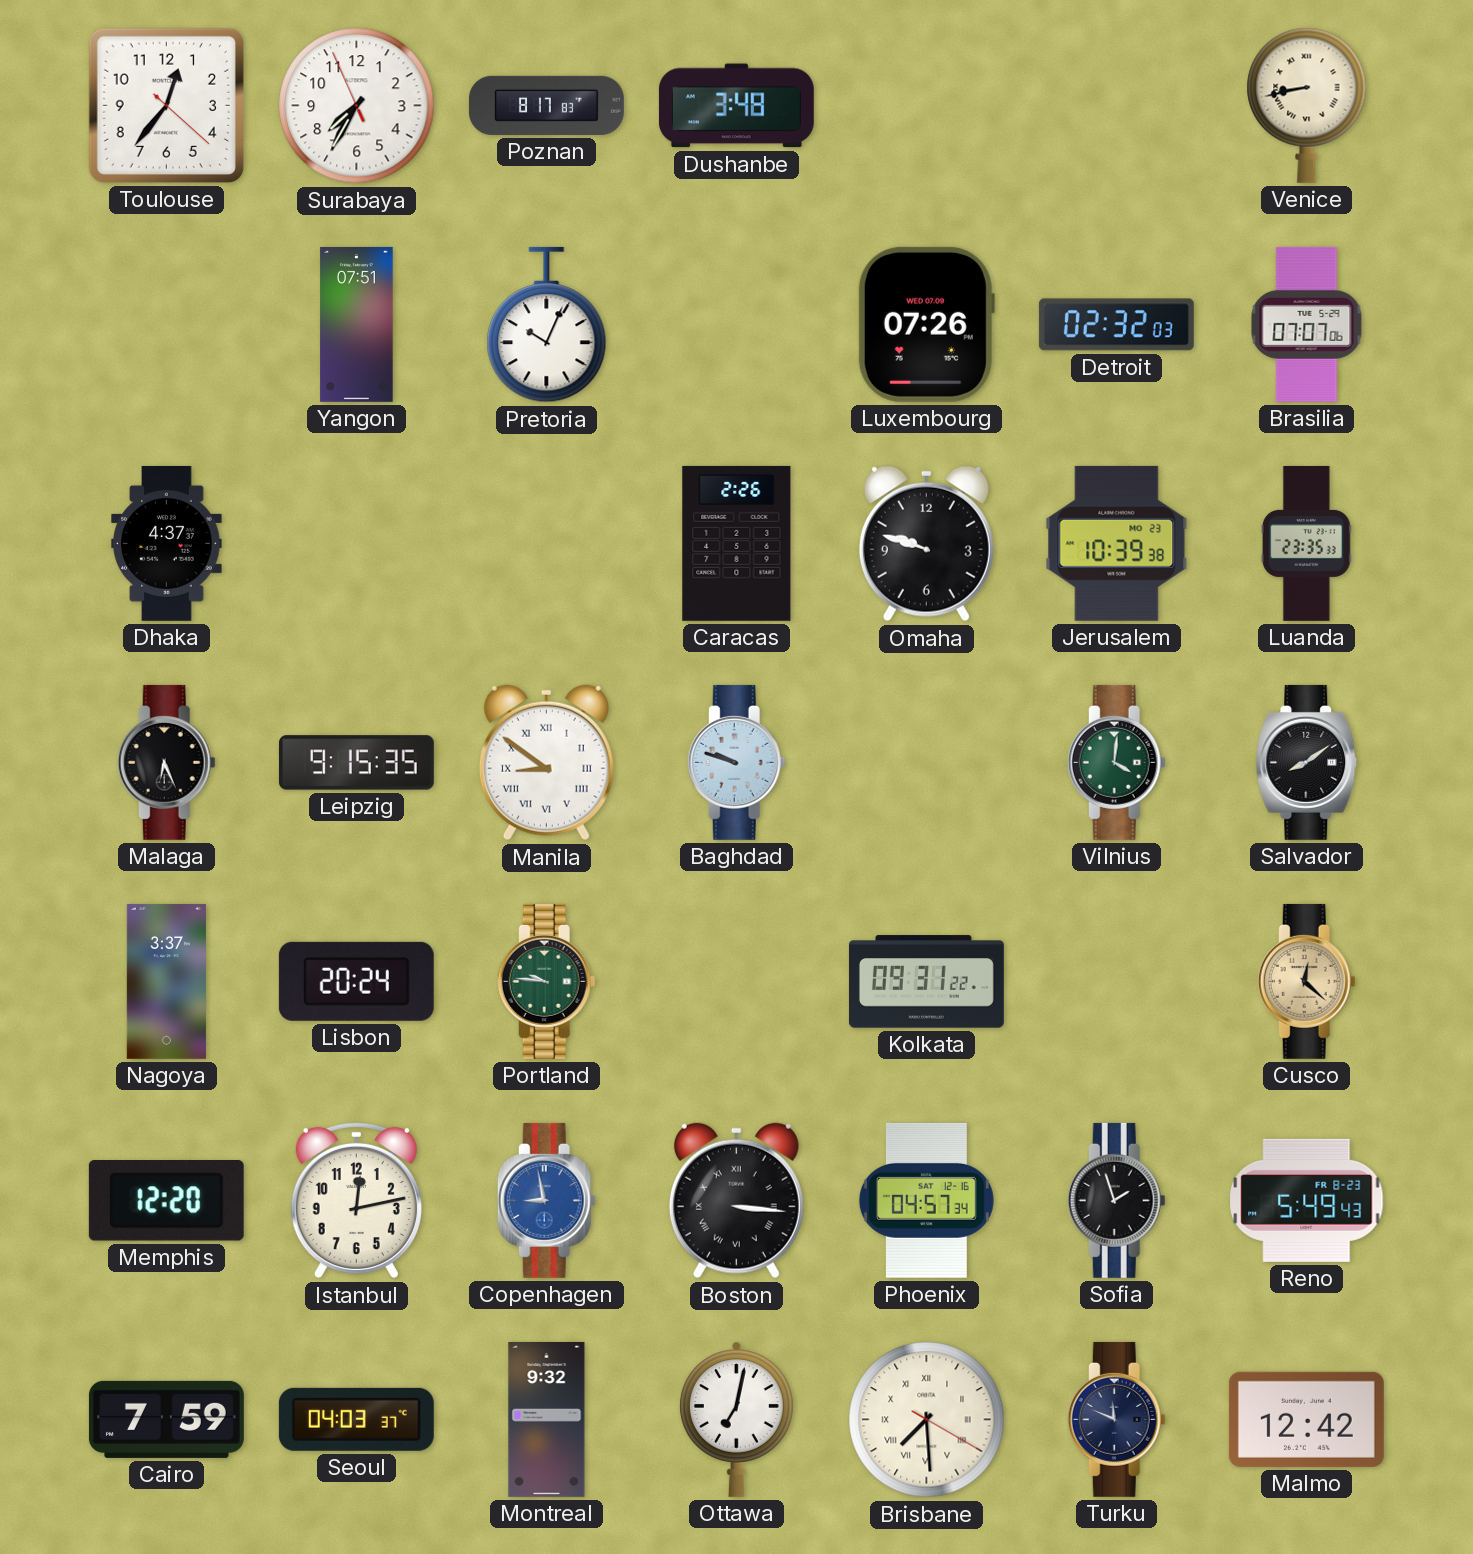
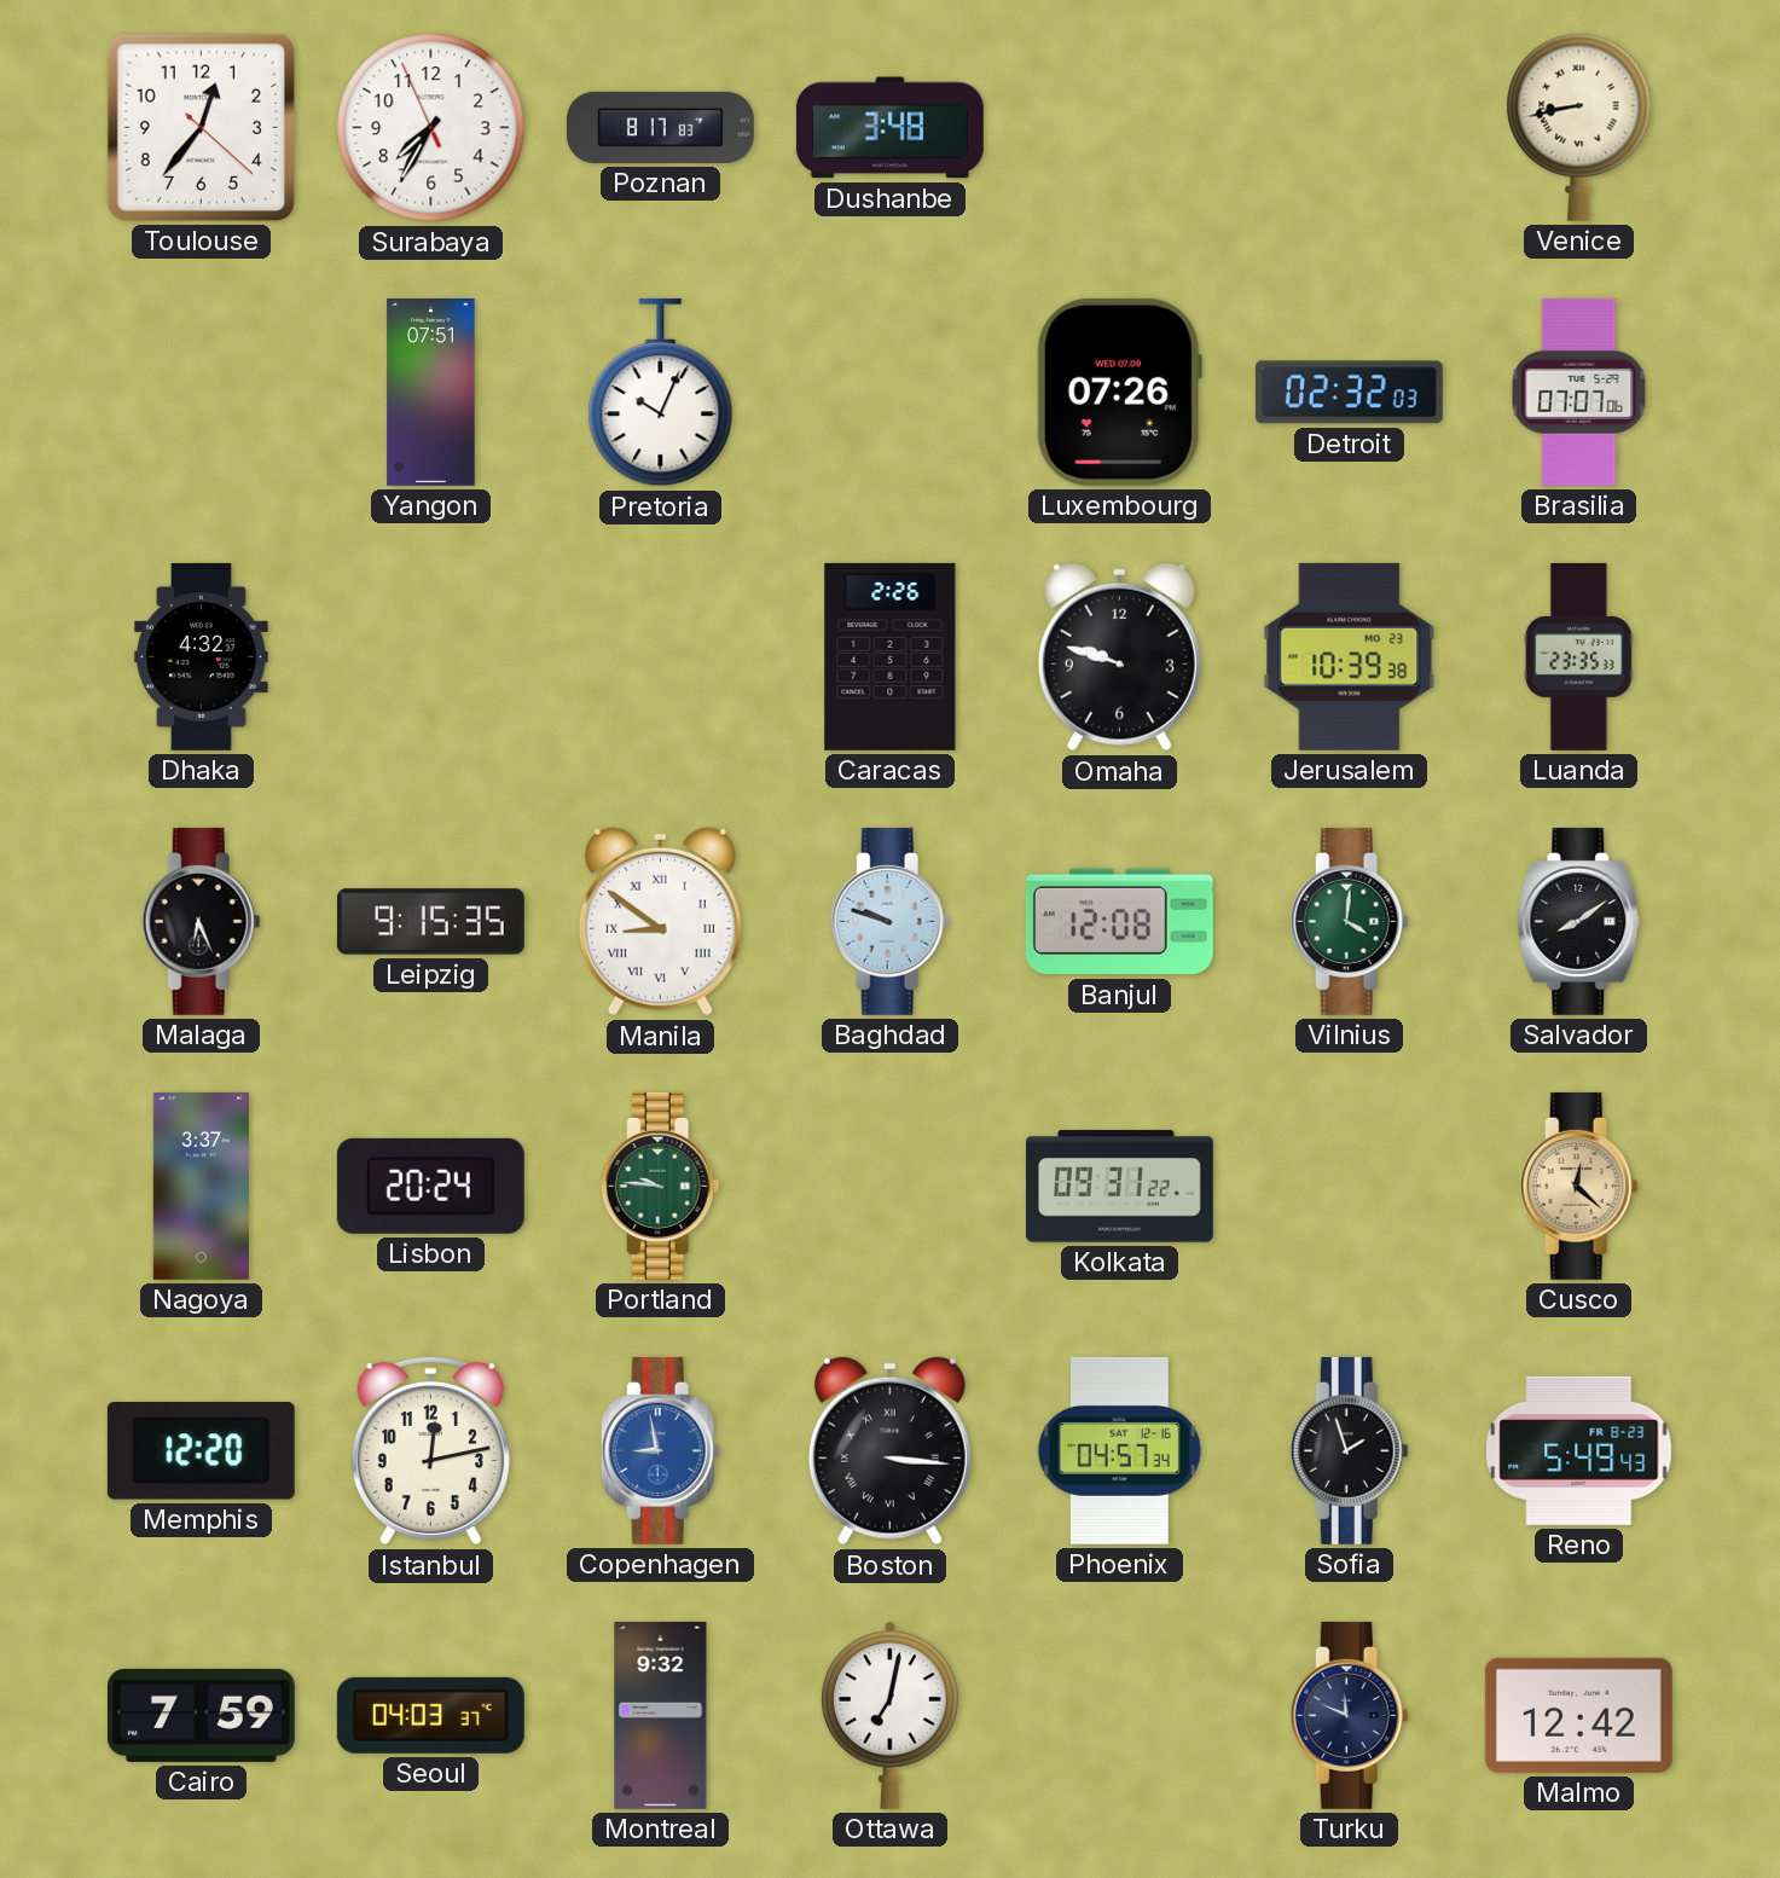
Dhaka: 4:37 -> 4:32
Banjul: none -> 12:08
Brisbane: 7:29 -> none
